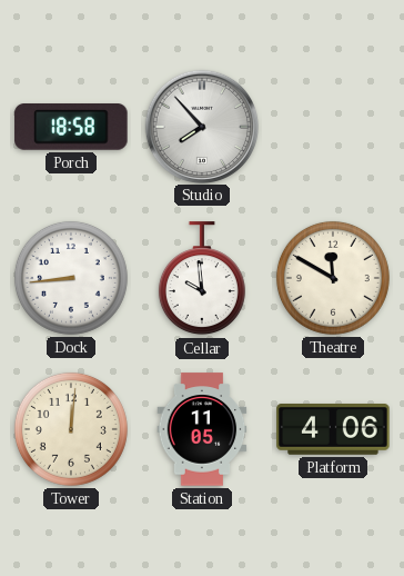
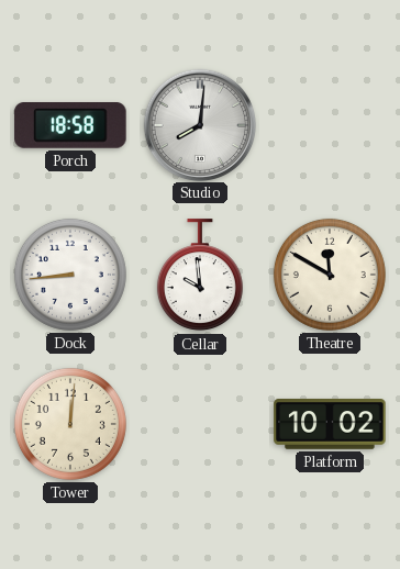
Studio: 7:53 -> 8:01
Station: 11:05 -> none
Platform: 4:06 -> 10:02
